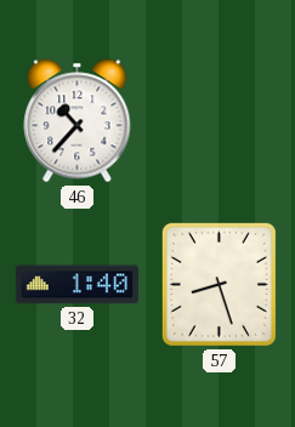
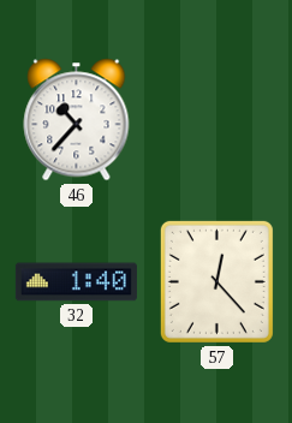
57: 8:27 -> 12:23
